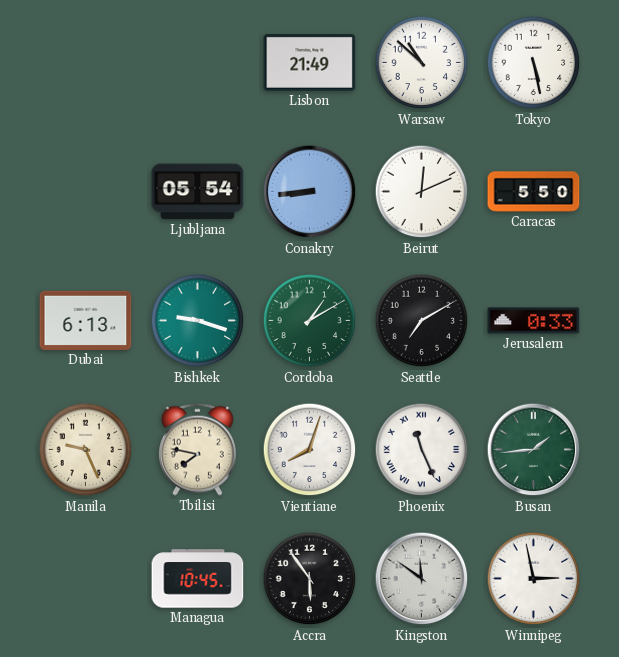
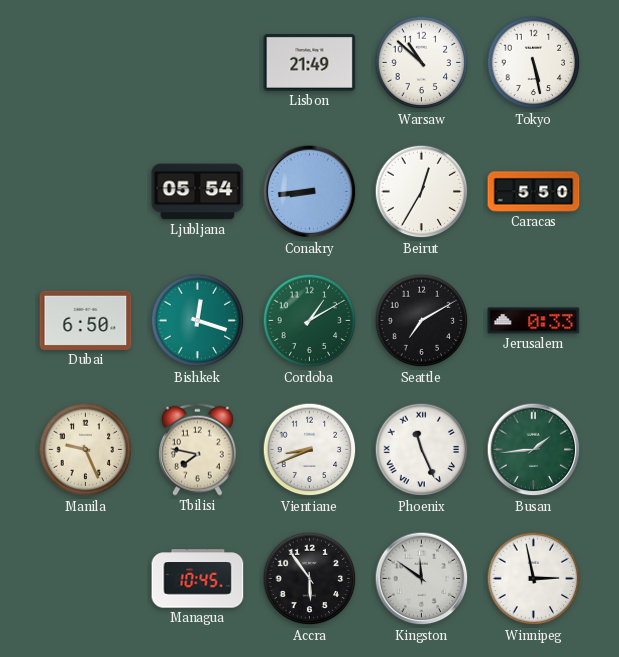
Beirut: 12:11 -> 12:35
Dubai: 6:13 -> 6:50
Bishkek: 9:18 -> 12:18
Vientiane: 8:03 -> 8:41
